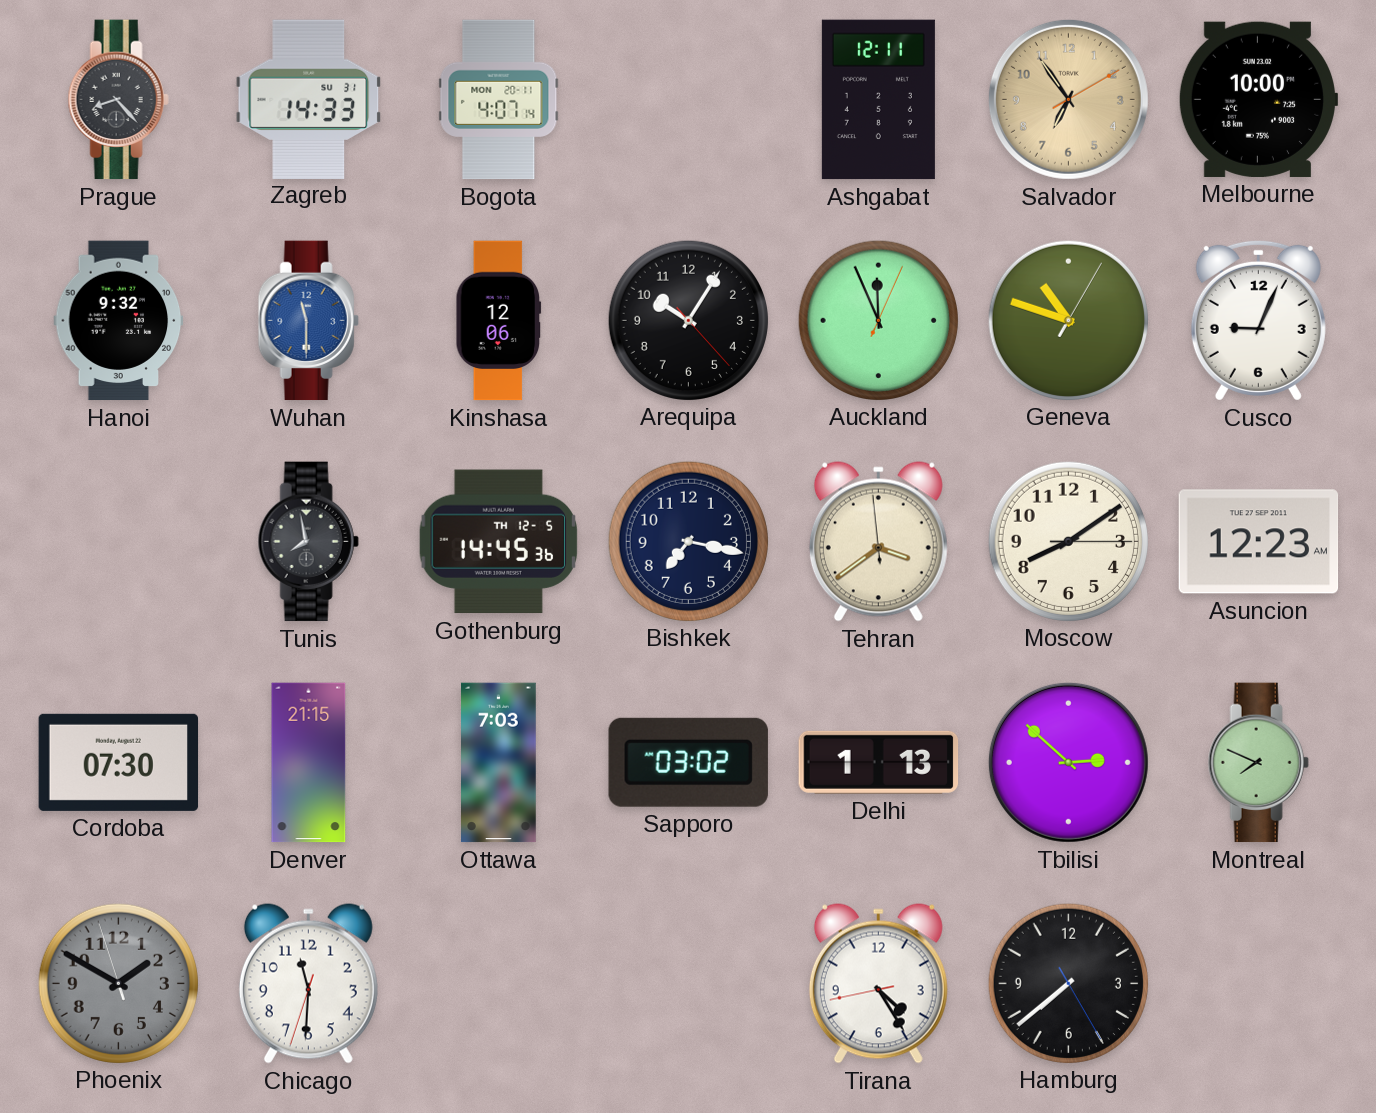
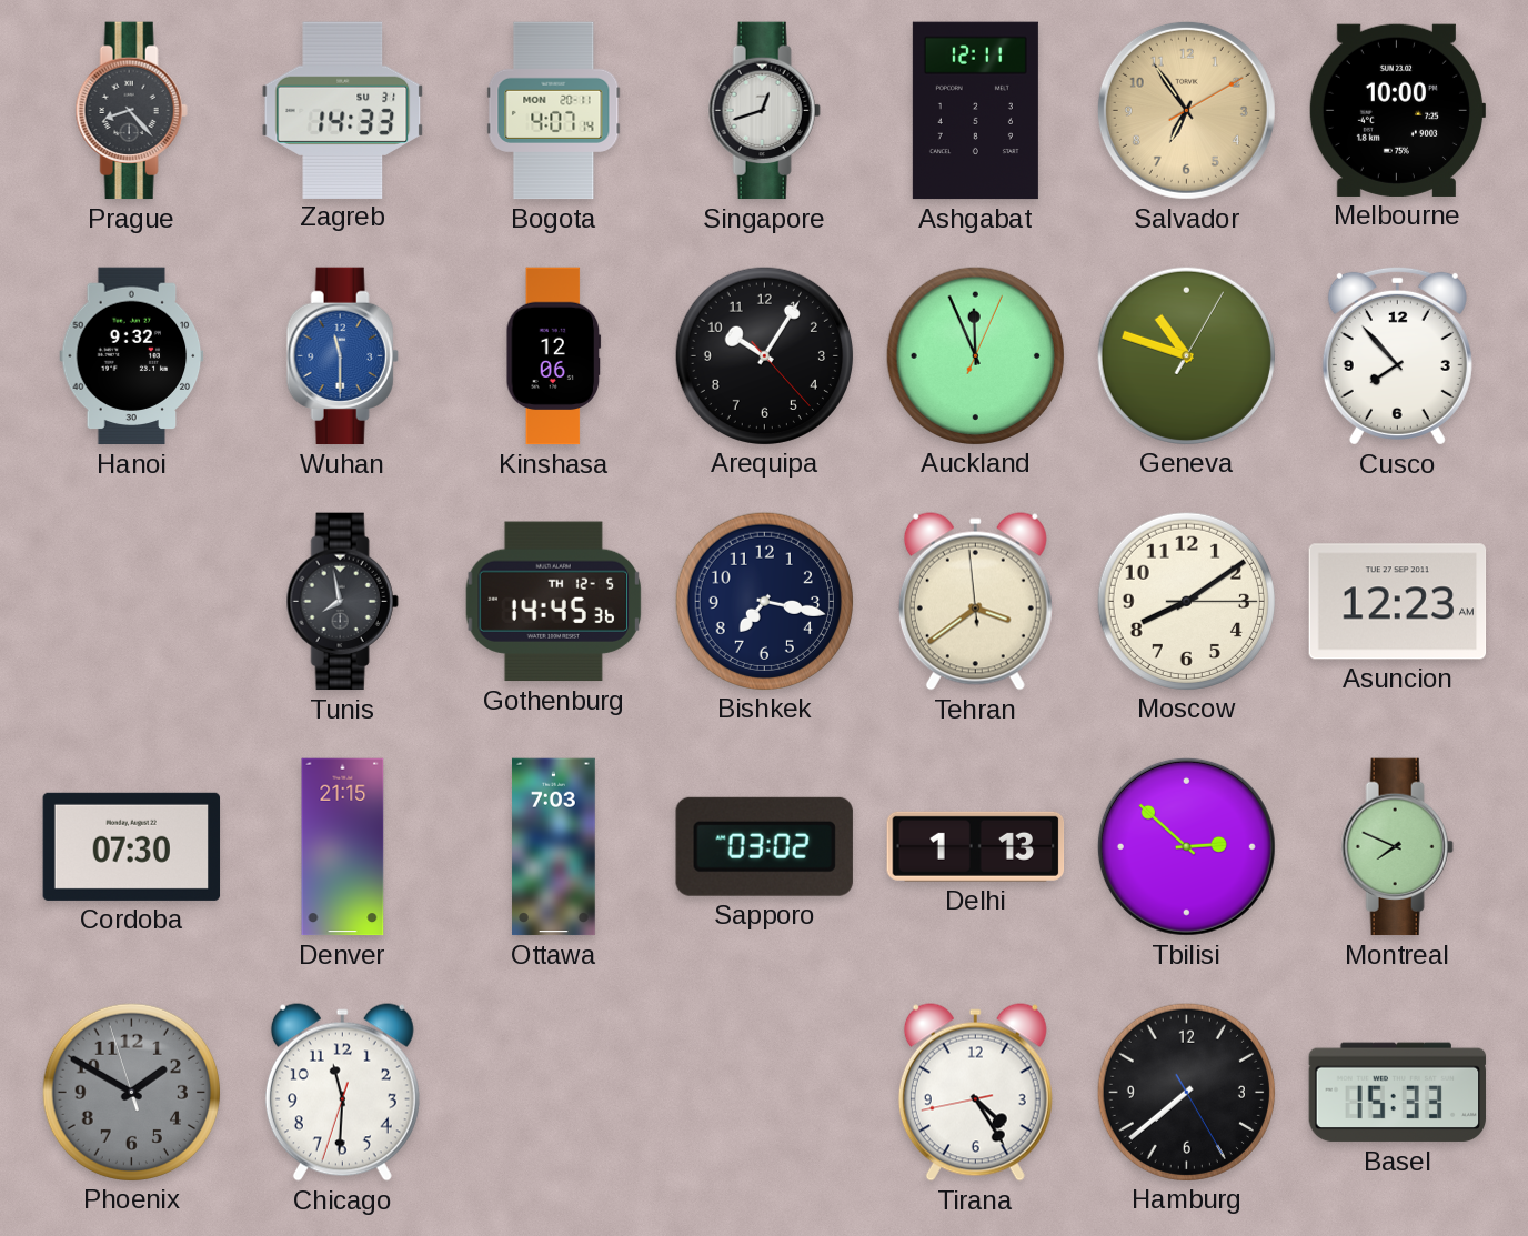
Singapore: none -> 12:42
Cusco: 9:04 -> 7:53
Basel: none -> 15:33
